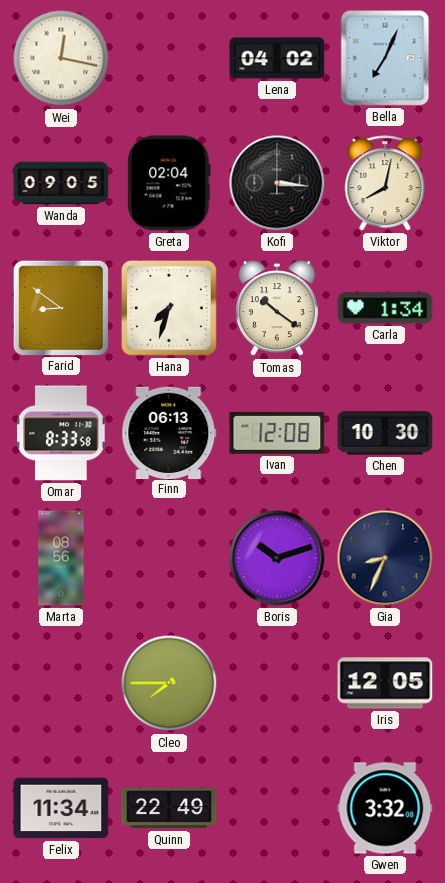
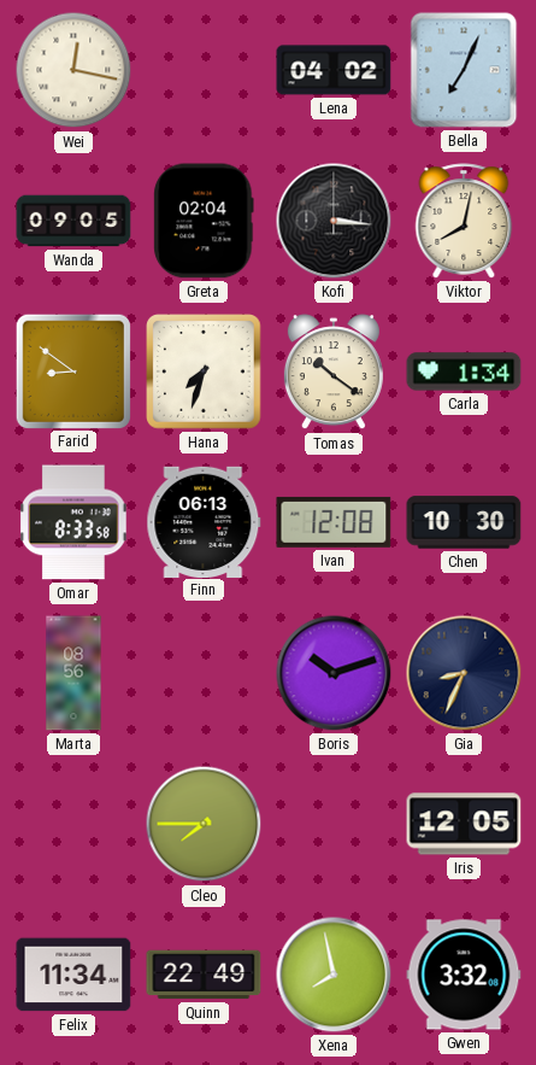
Xena: none -> 7:58
